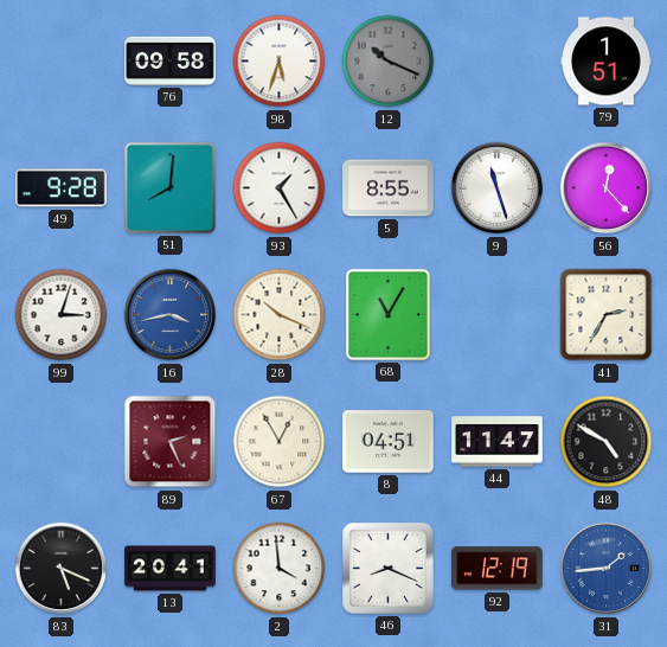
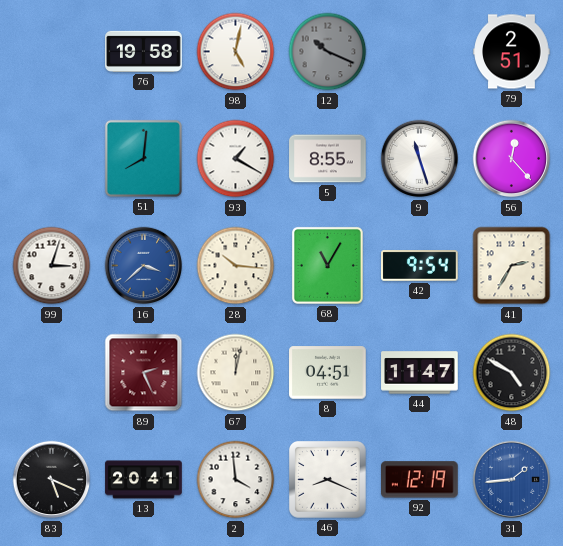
76: 09:58 -> 19:58
98: 5:33 -> 5:02
79: 1:51 -> 2:51
49: 9:28 -> none
93: 1:25 -> 1:20
16: 3:43 -> 3:38
28: 10:19 -> 10:16
42: none -> 9:54
67: 12:55 -> 12:02
